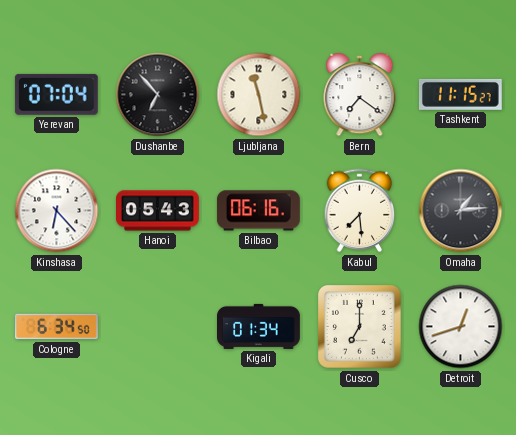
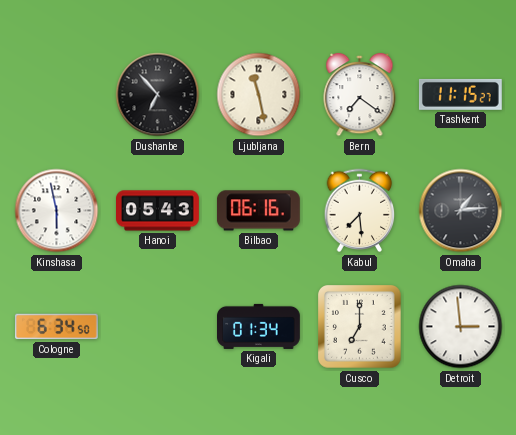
Yerevan: 07:04 -> none
Kinshasa: 6:23 -> 5:58
Detroit: 12:42 -> 2:59
